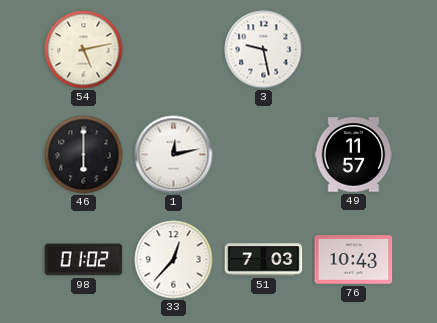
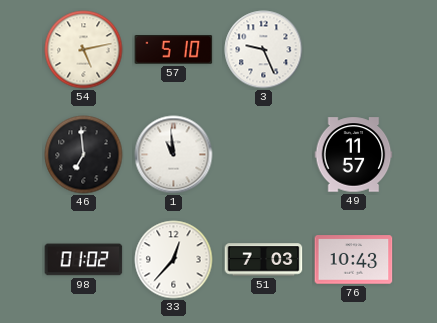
57: none -> 5:10
3: 9:28 -> 9:26
46: 6:00 -> 6:59
1: 12:13 -> 10:59
